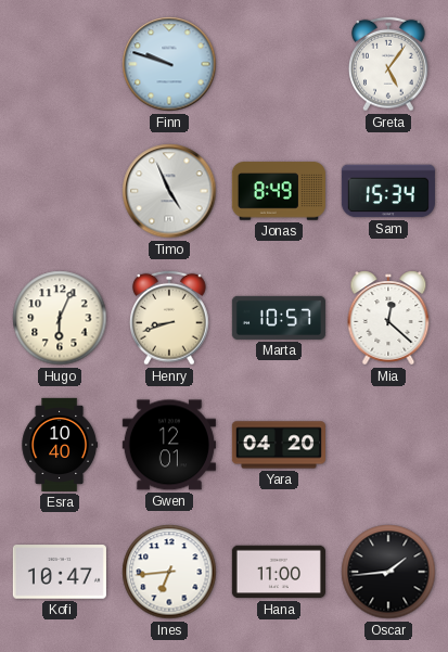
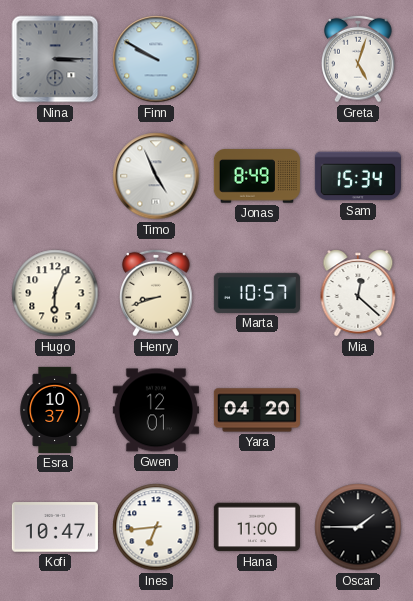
Nina: none -> 3:15
Finn: 9:48 -> 9:50
Greta: 5:06 -> 5:03
Esra: 10:40 -> 10:37
Oscar: 1:44 -> 1:45
